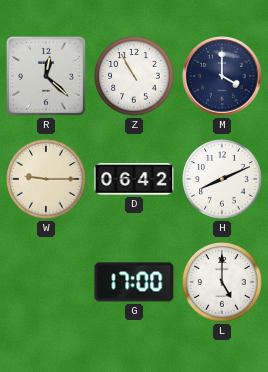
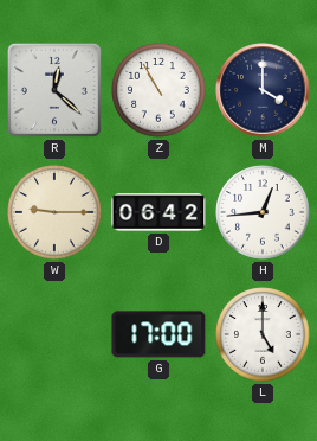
H: 8:11 -> 12:44
